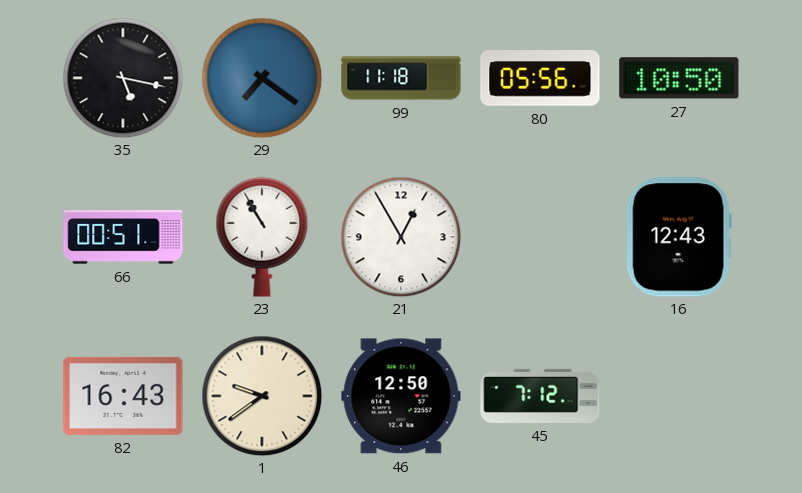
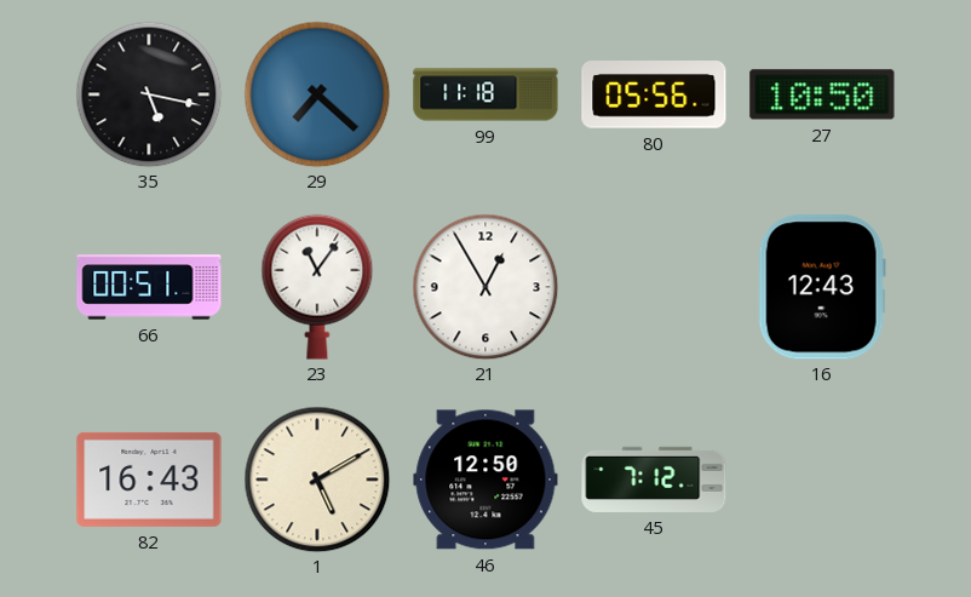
29: 7:21 -> 7:22
23: 10:55 -> 11:06
1: 9:39 -> 5:10
